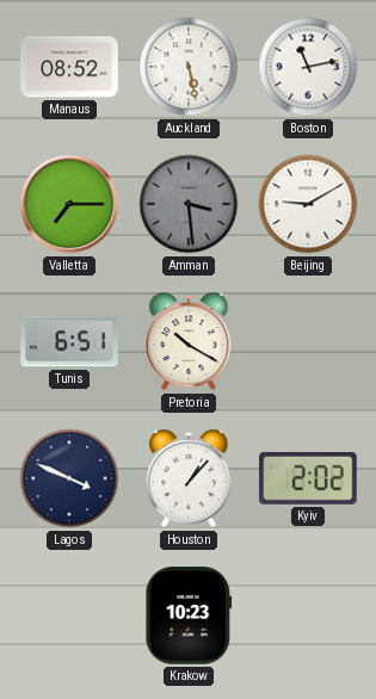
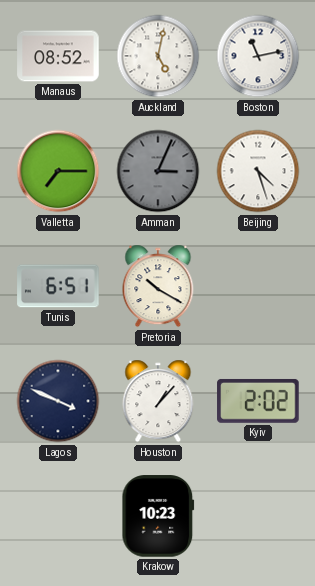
Auckland: 5:28 -> 5:02
Amman: 3:29 -> 3:04
Beijing: 9:10 -> 4:27
